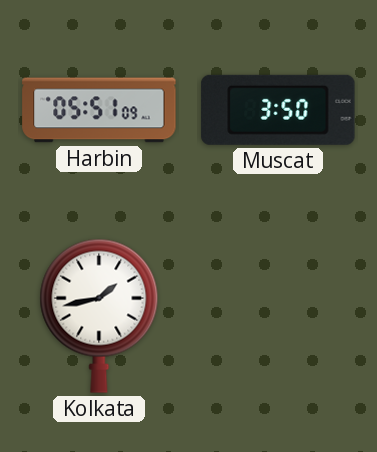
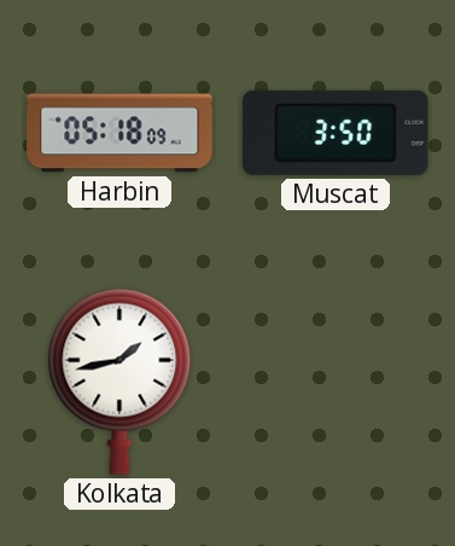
Harbin: 05:51 -> 05:18
